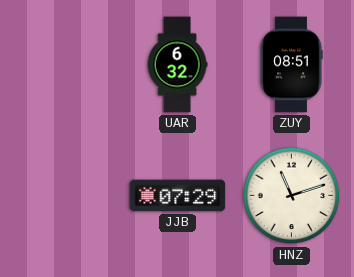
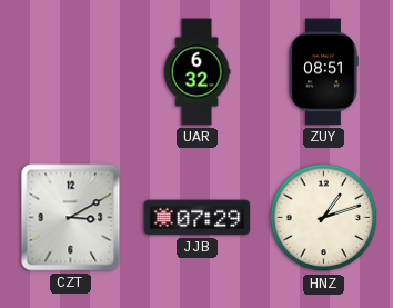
CZT: none -> 3:10
HNZ: 11:12 -> 1:12
